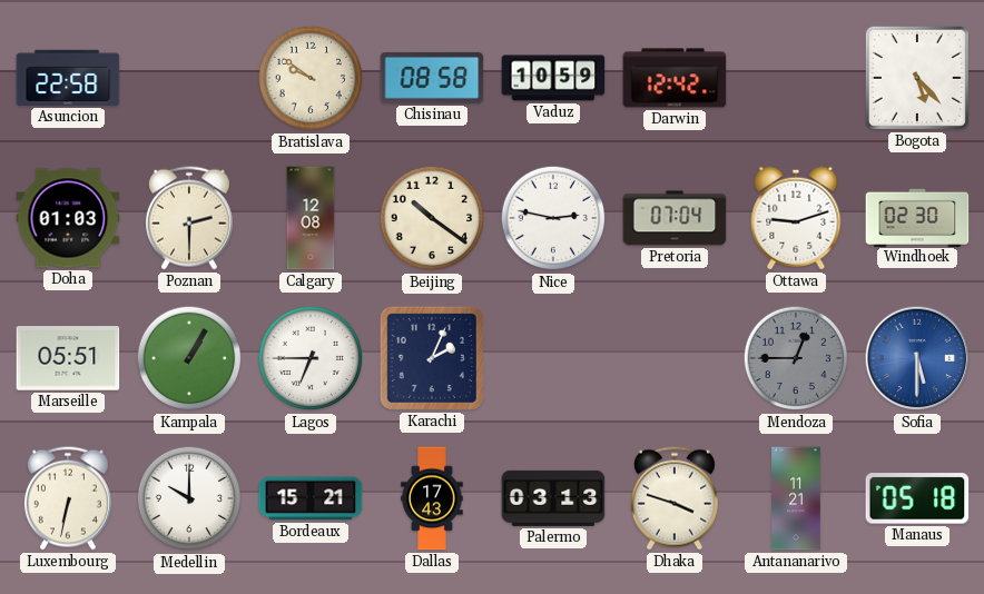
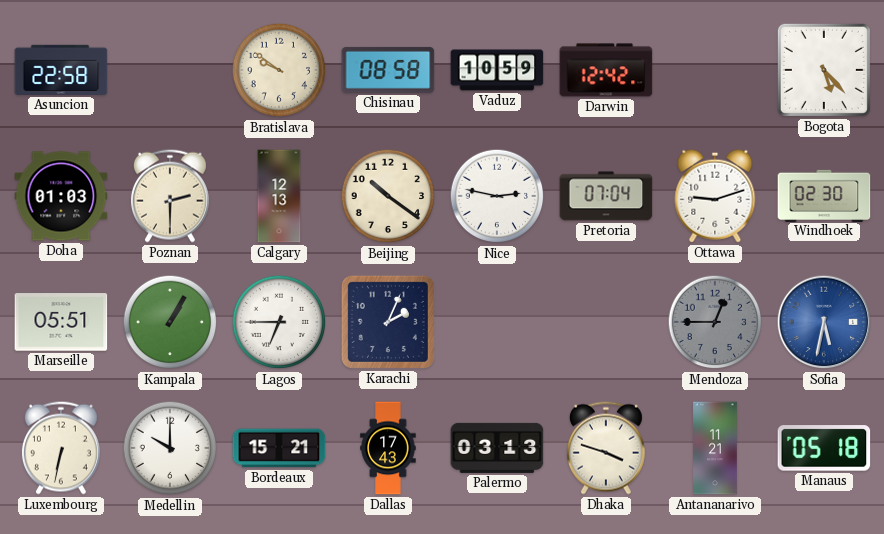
Calgary: 12:08 -> 12:13
Sofia: 5:30 -> 5:32
